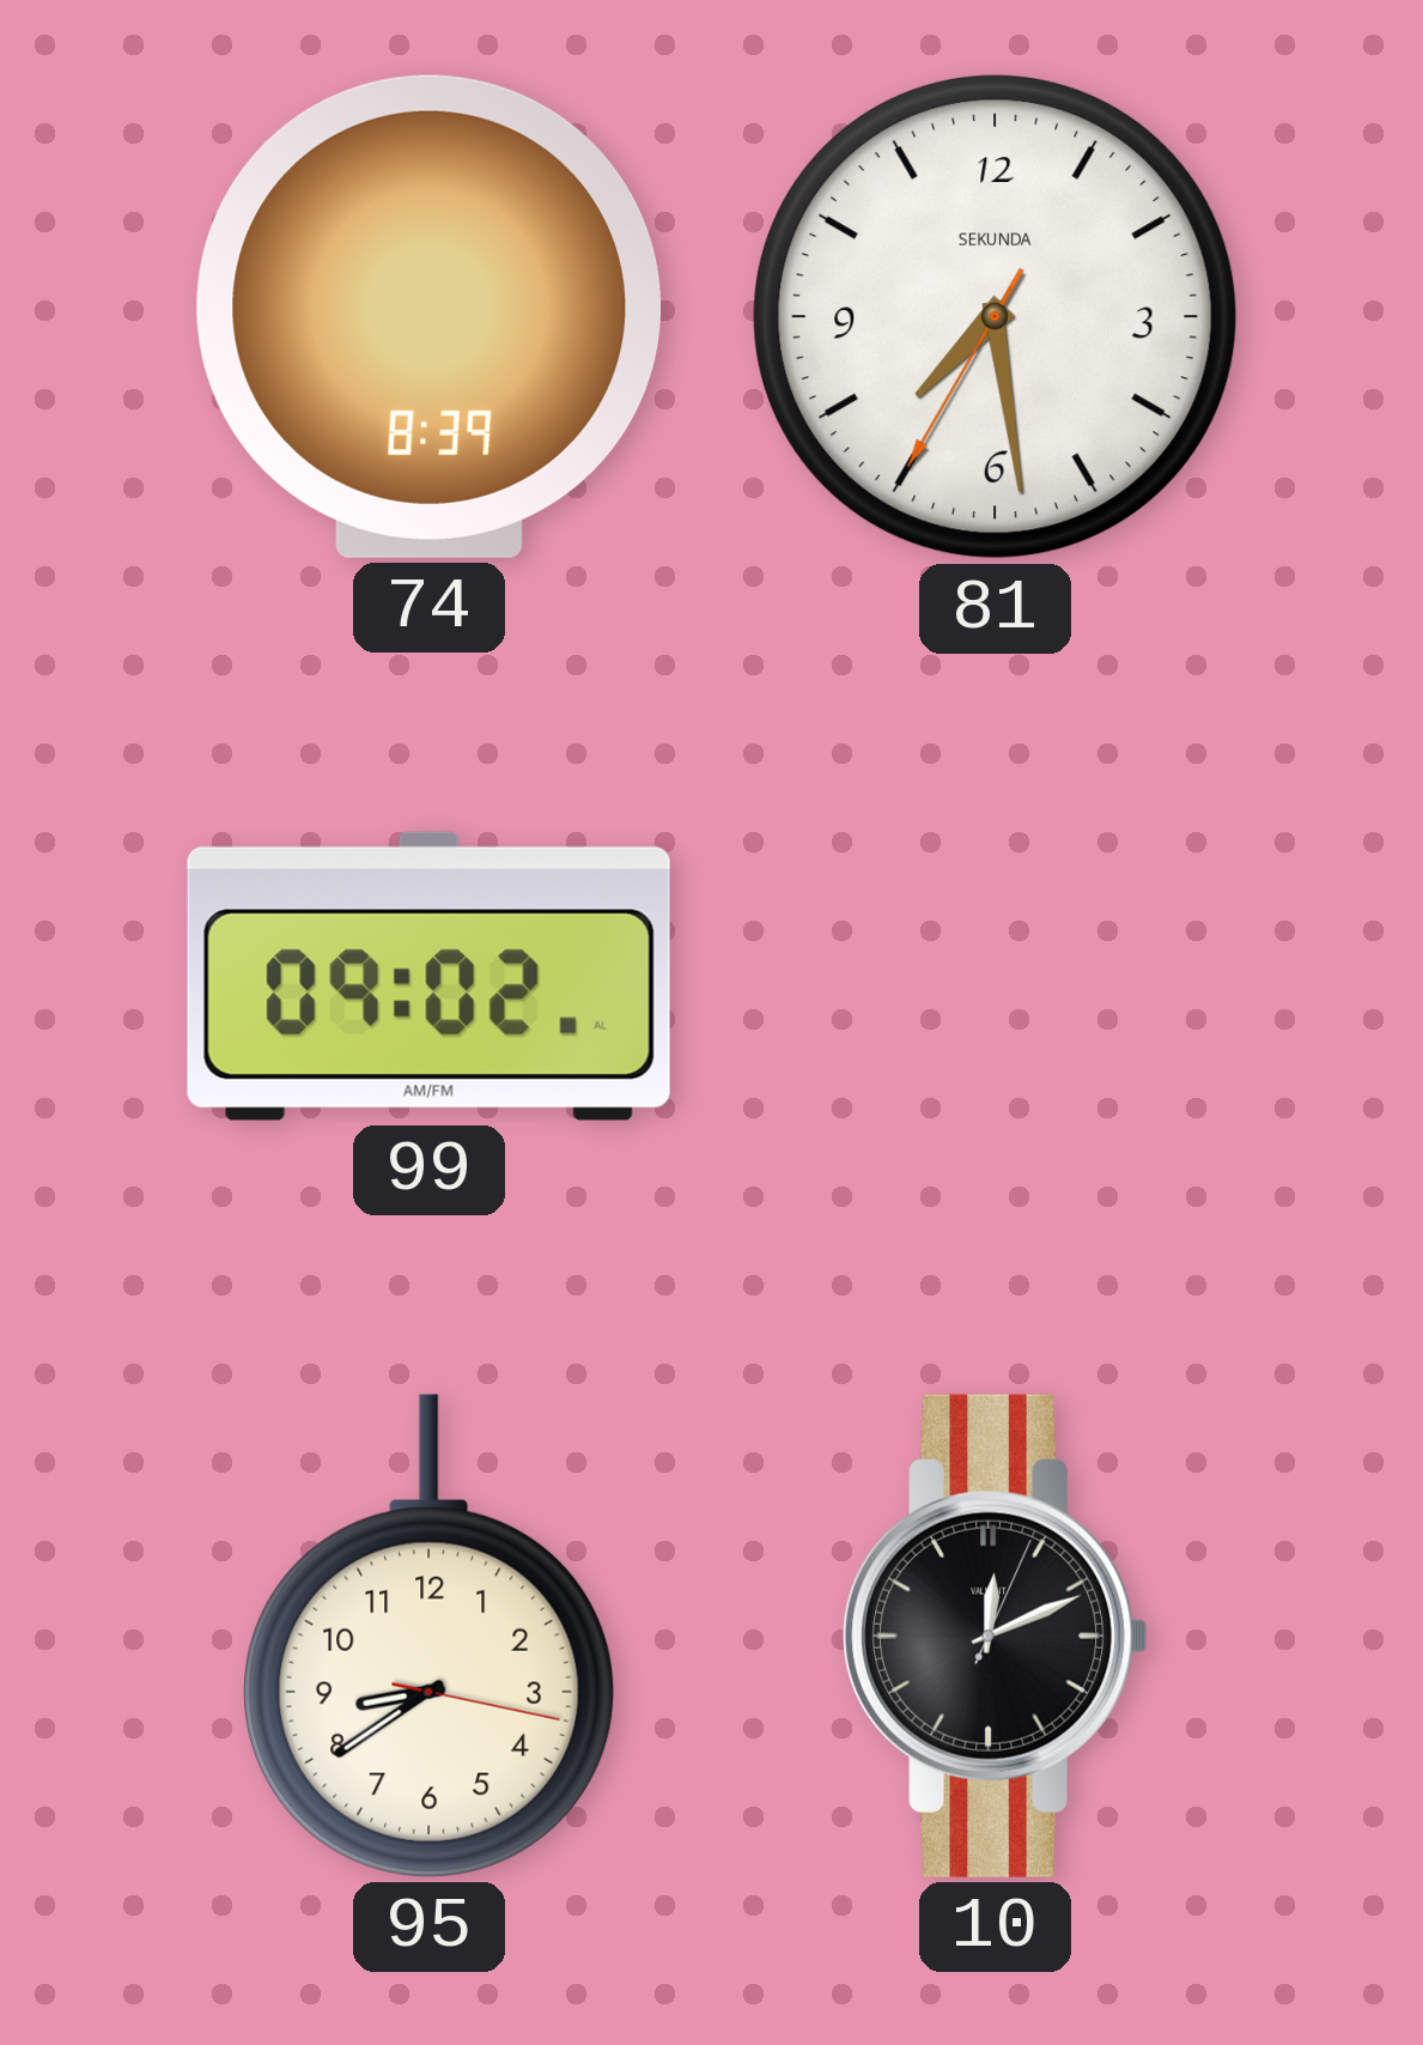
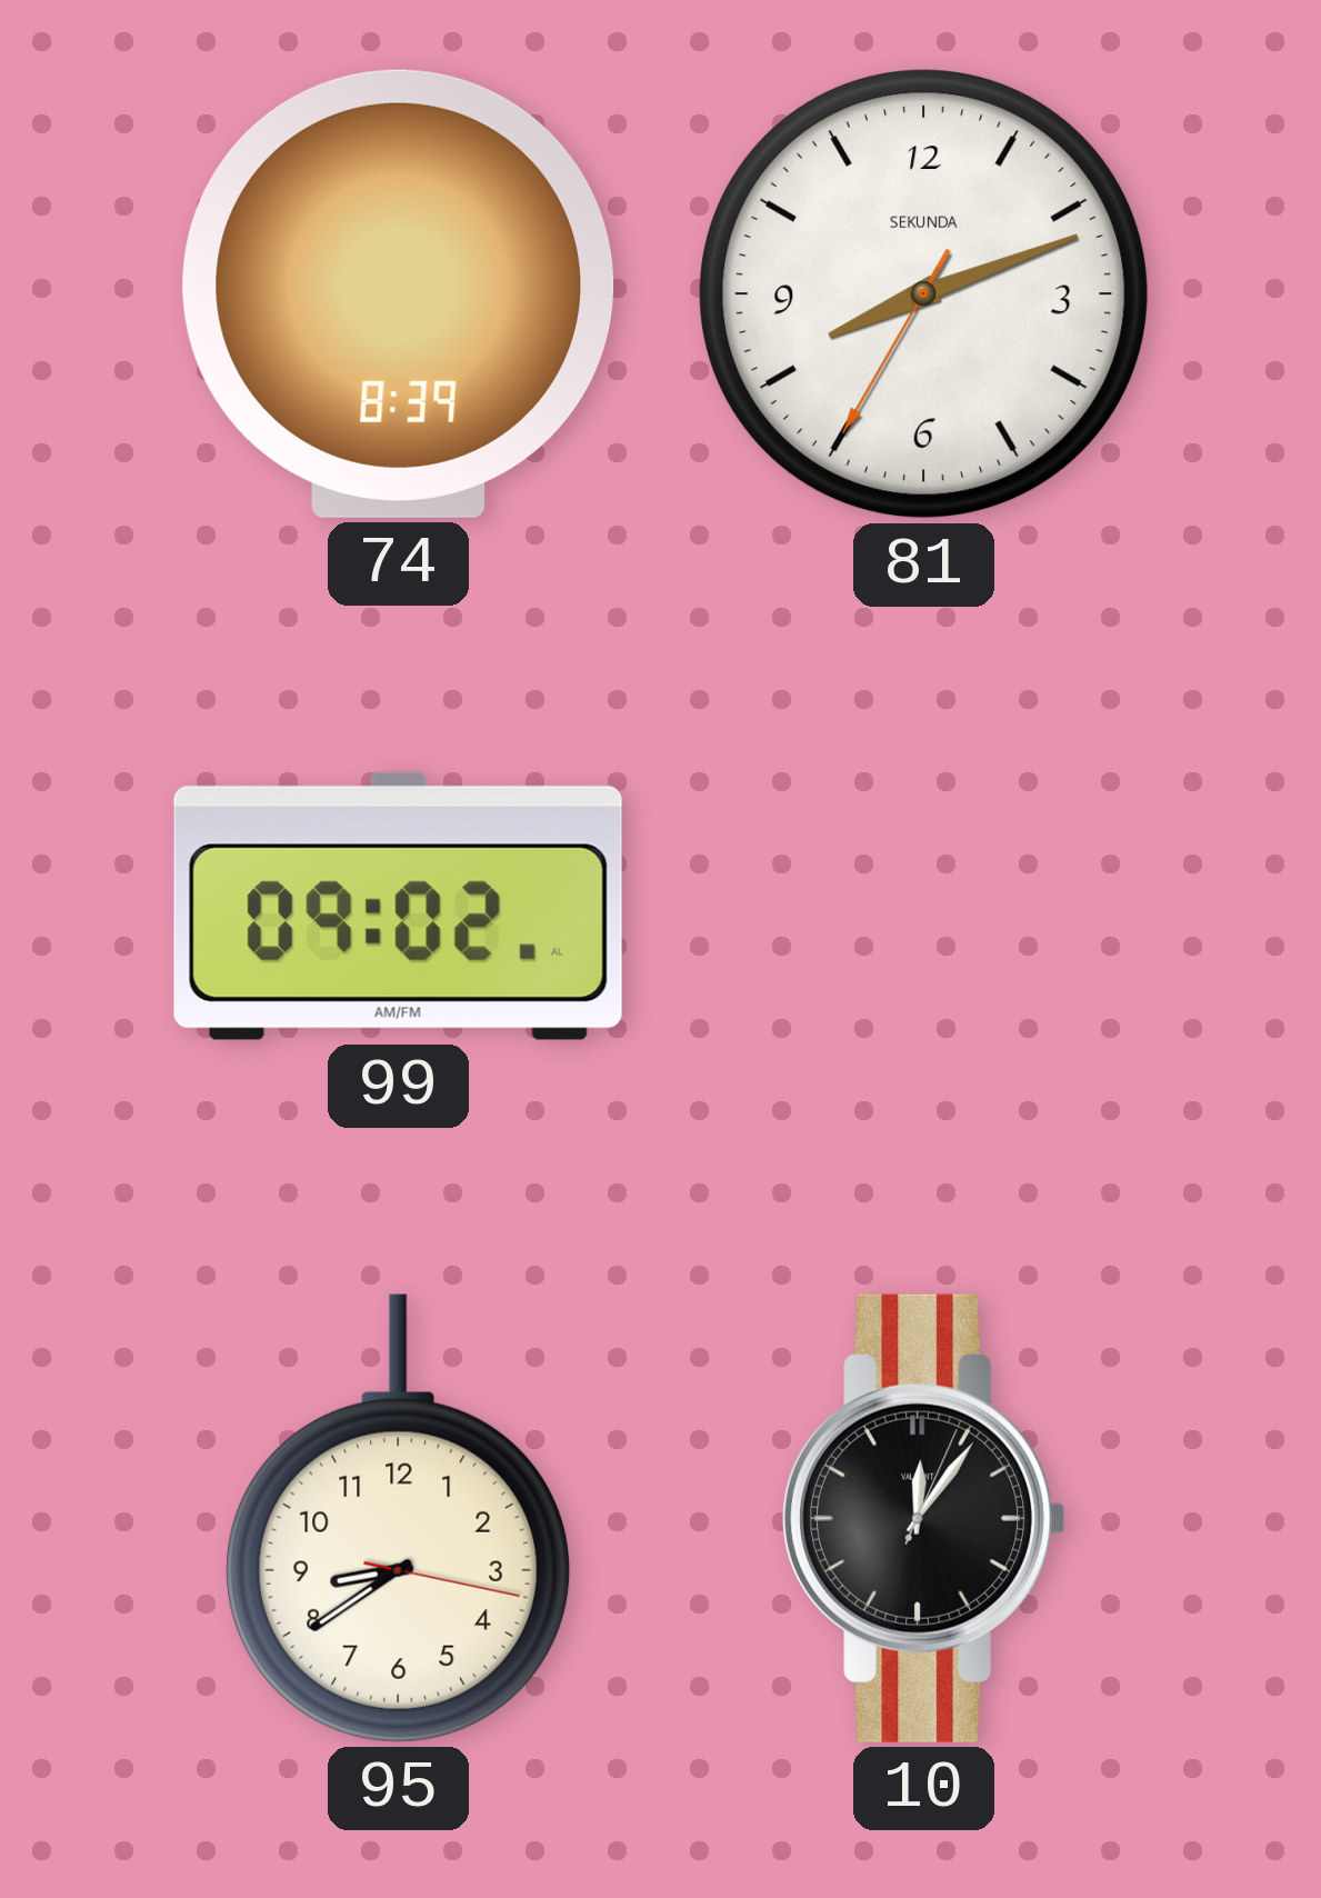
81: 7:28 -> 8:11
10: 12:11 -> 12:06
